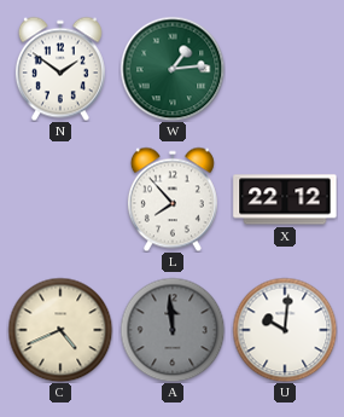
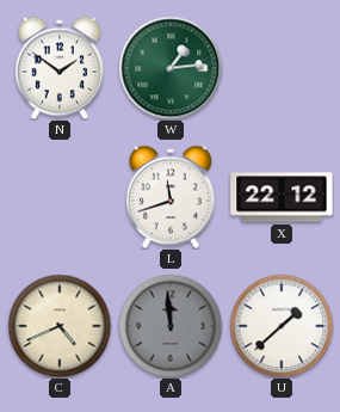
L: 7:53 -> 11:42
U: 10:01 -> 1:38
